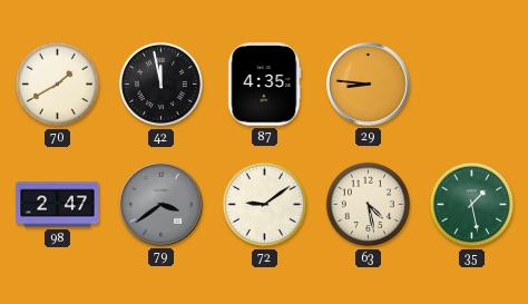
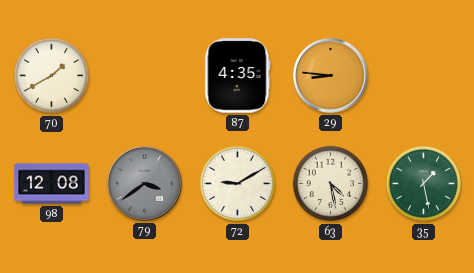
42: 11:58 -> none
98: 2:47 -> 12:08
72: 9:09 -> 9:10
